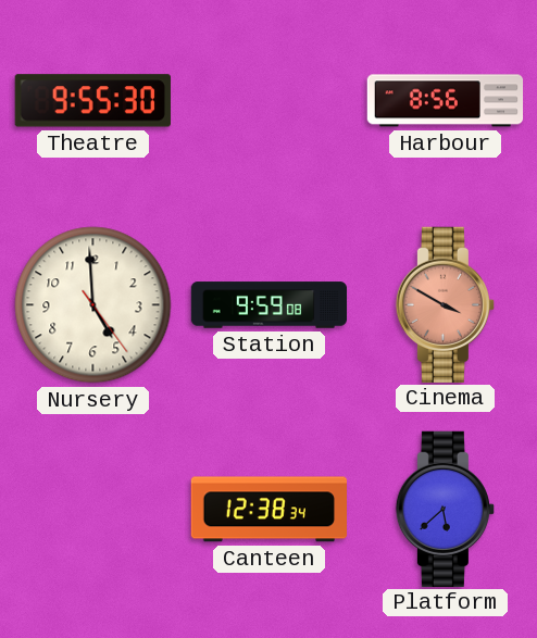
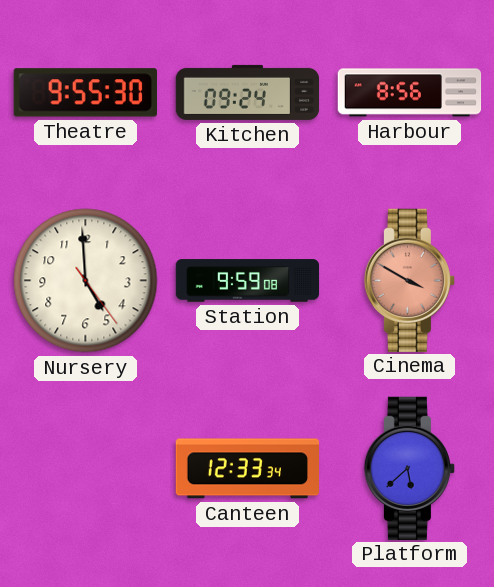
Kitchen: none -> 09:24
Canteen: 12:38 -> 12:33
